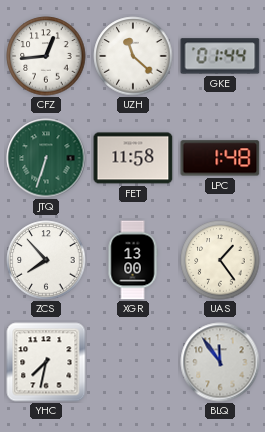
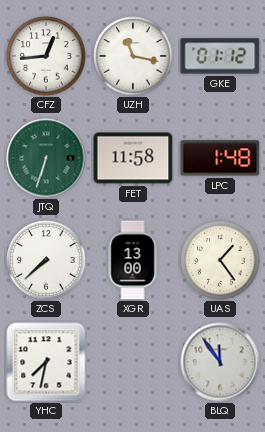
UZH: 11:22 -> 11:17
GKE: 01:44 -> 01:12
ZCS: 7:53 -> 7:38
